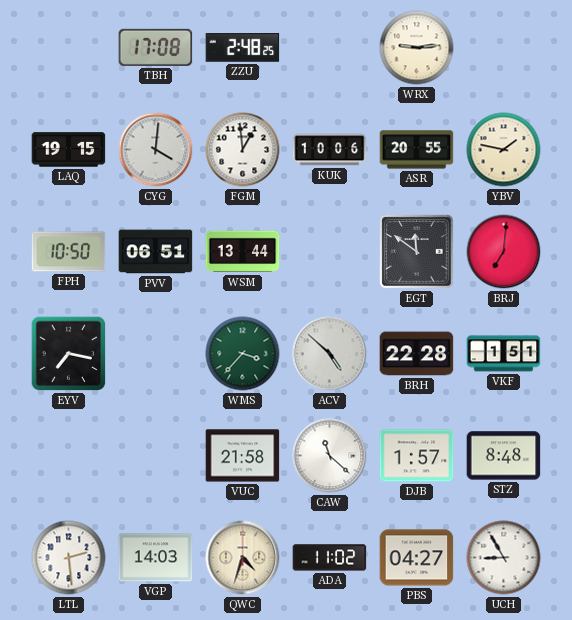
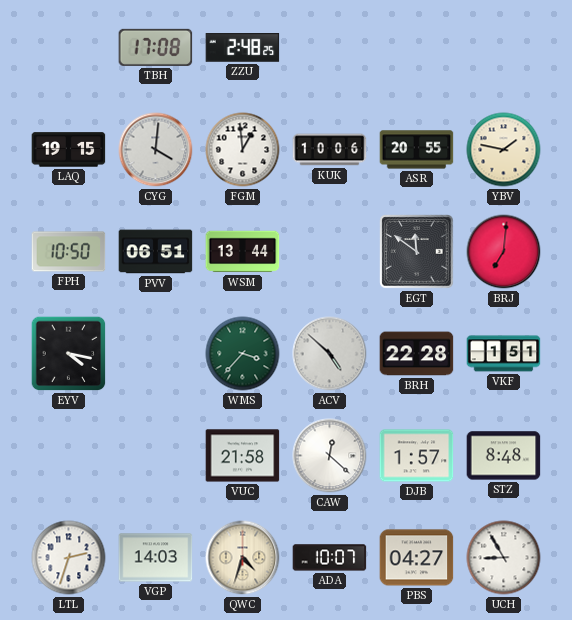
WRX: 9:14 -> none
EYV: 7:17 -> 4:17
CAW: 11:22 -> 12:22
LTL: 2:29 -> 2:33
ADA: 11:02 -> 10:07
